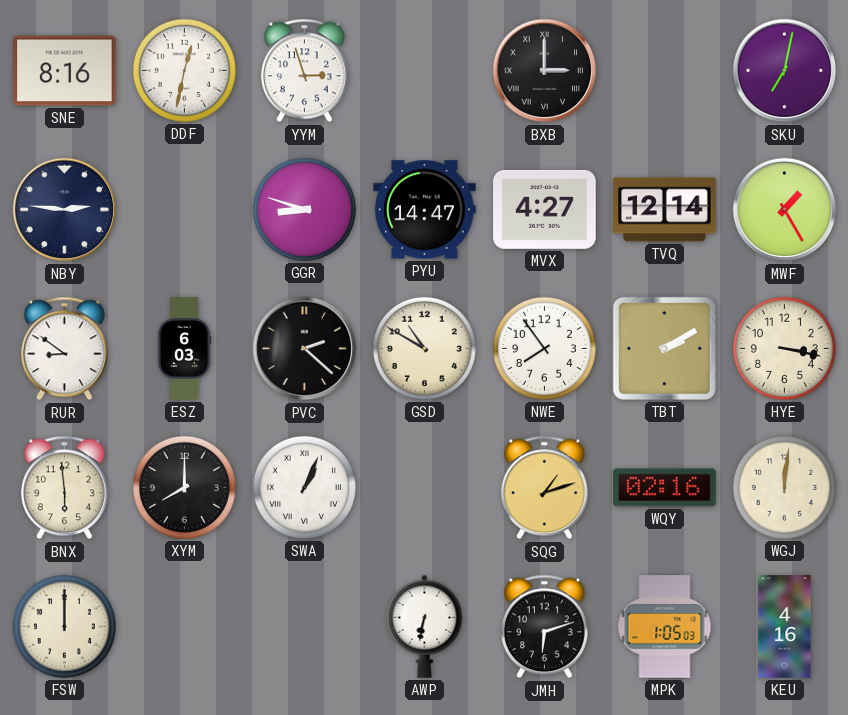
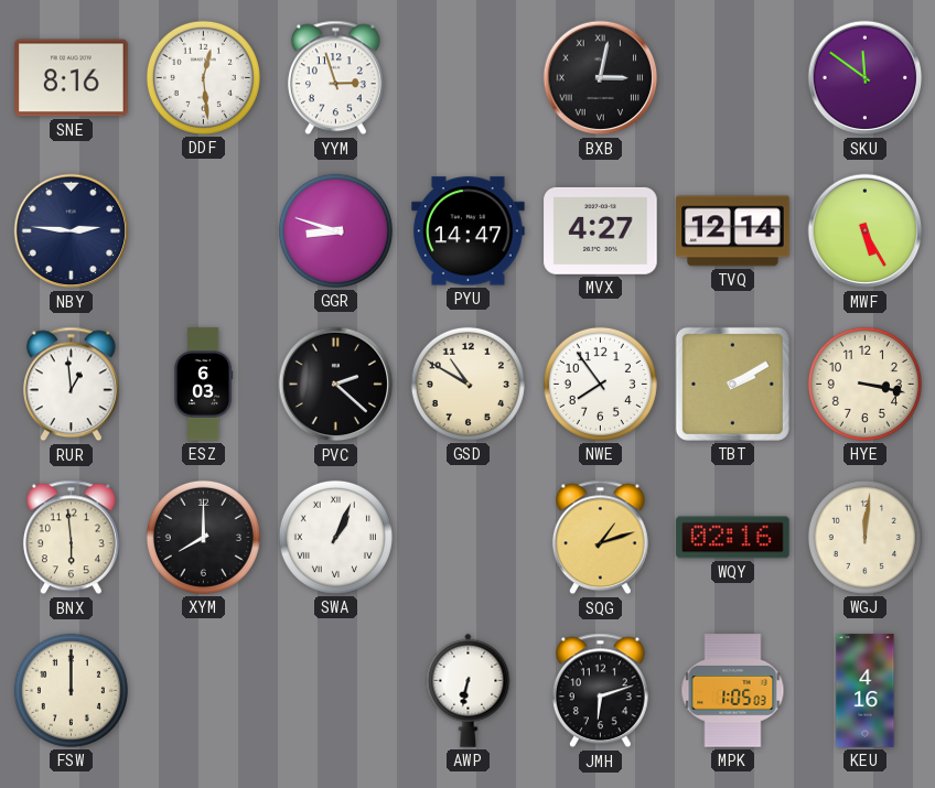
DDF: 12:32 -> 12:29
BXB: 3:00 -> 3:02
SKU: 7:02 -> 11:51
MWF: 1:25 -> 5:25
RUR: 8:51 -> 12:59
